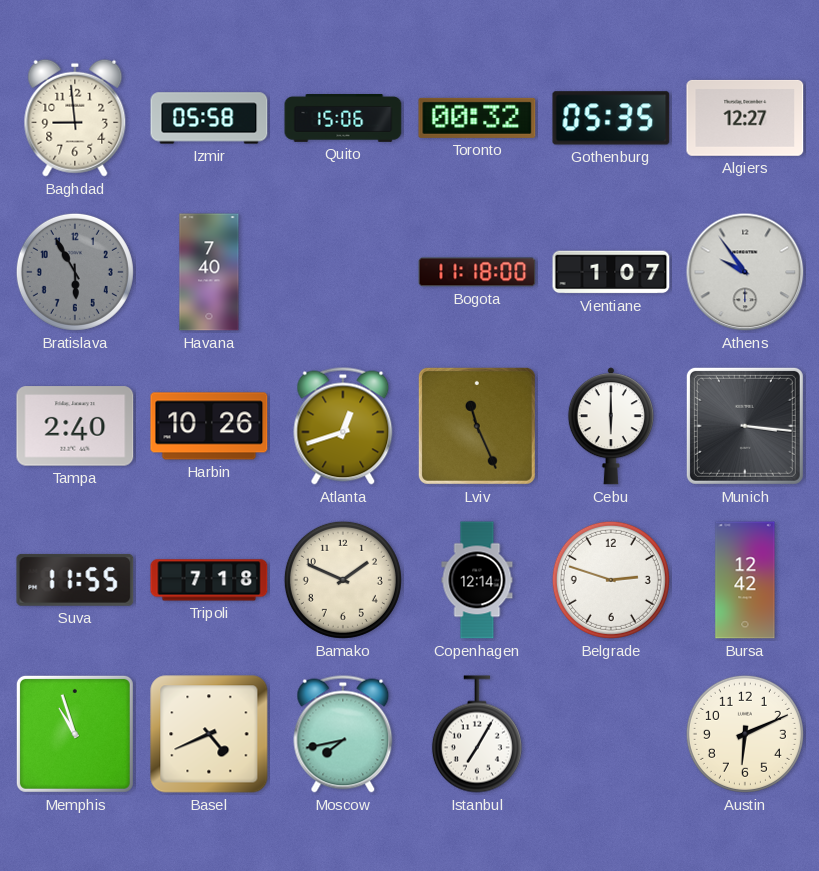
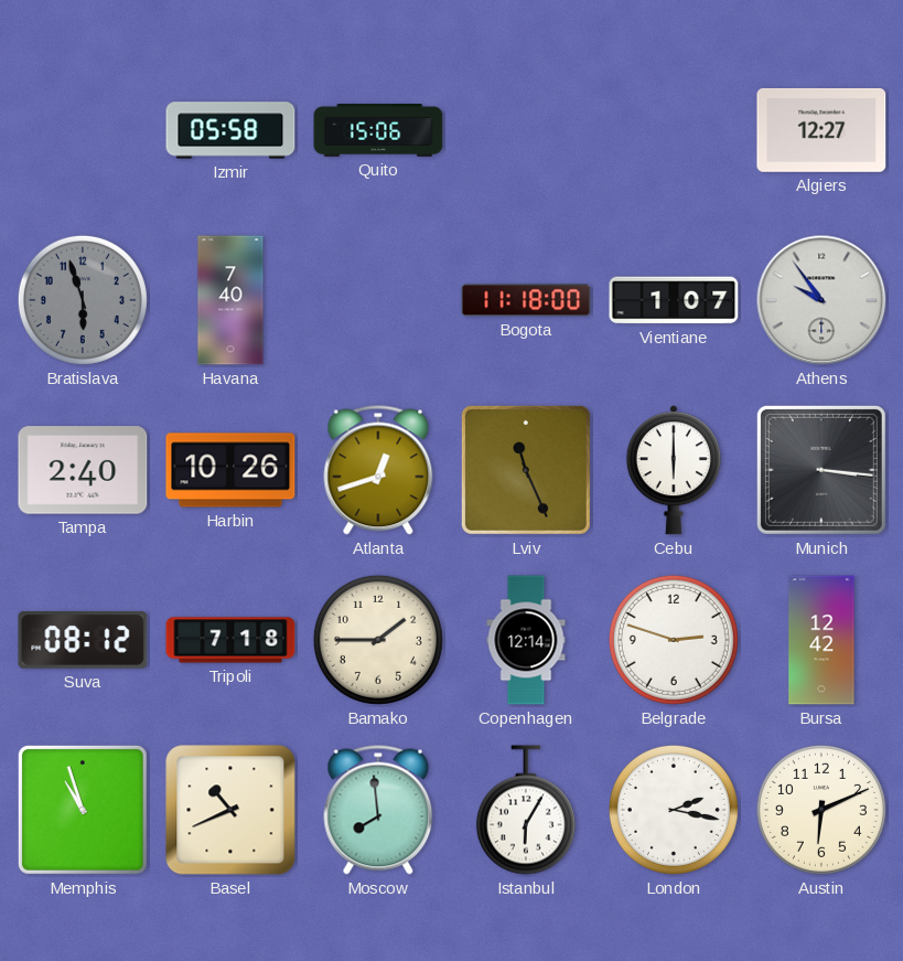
Baghdad: 8:59 -> none
Toronto: 00:32 -> none
Gothenburg: 05:35 -> none
Bratislava: 5:55 -> 5:57
Suva: 11:55 -> 08:12
Bamako: 1:49 -> 1:45
Basel: 4:41 -> 10:41
Moscow: 7:43 -> 7:59
Istanbul: 7:05 -> 6:05
London: none -> 2:17
